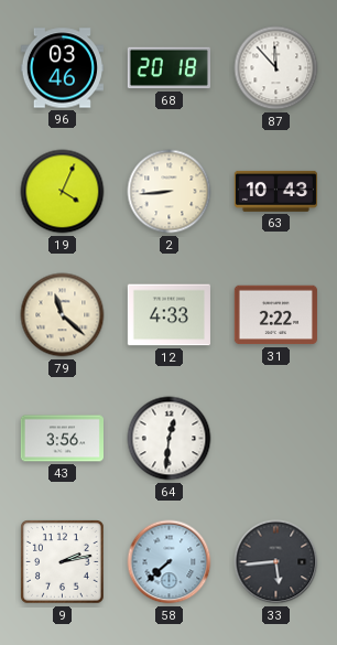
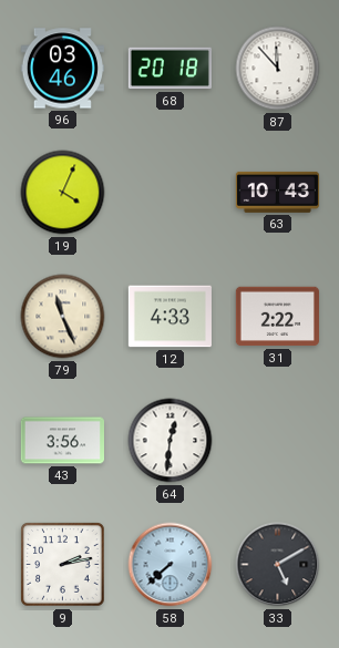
2: 8:44 -> none
79: 11:22 -> 11:26
33: 5:44 -> 5:10
